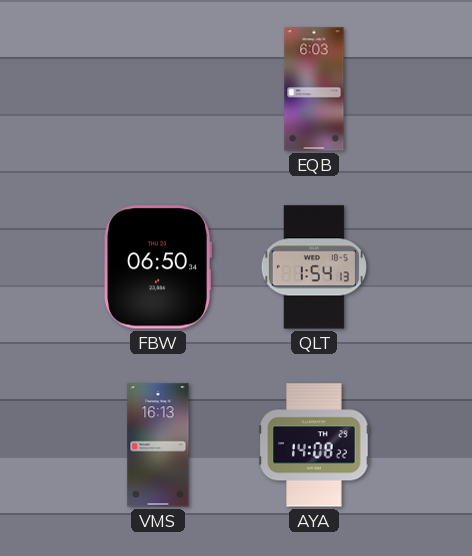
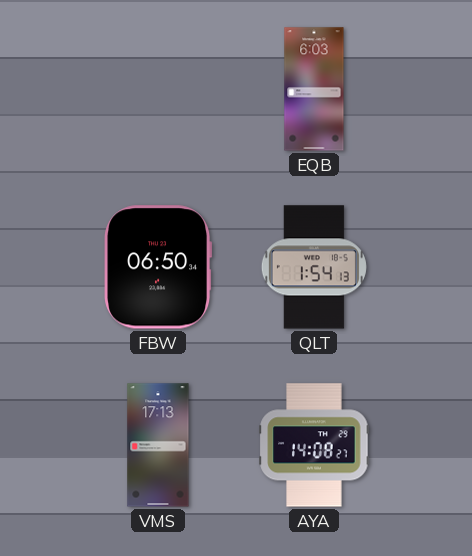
VMS: 16:13 -> 17:13
AYA: 14:08:22 -> 14:08:27
